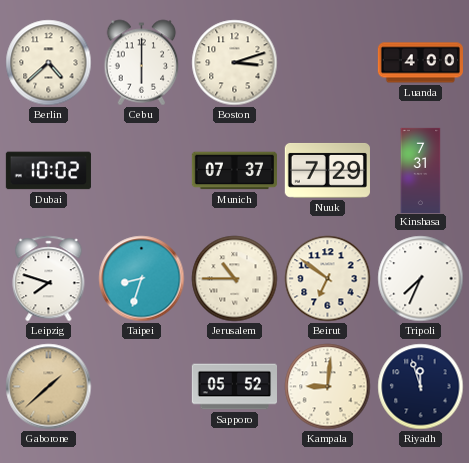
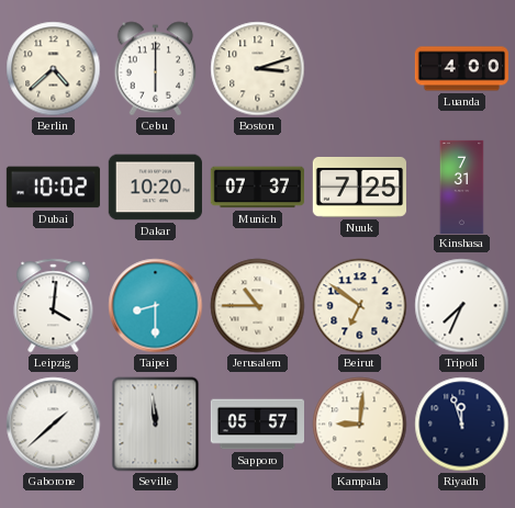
Dakar: none -> 10:20
Nuuk: 7:29 -> 7:25
Leipzig: 7:48 -> 4:01
Taipei: 8:33 -> 8:30
Gaborone dial: champagne -> white
Seville: none -> 11:59
Sapporo: 05:52 -> 05:57
